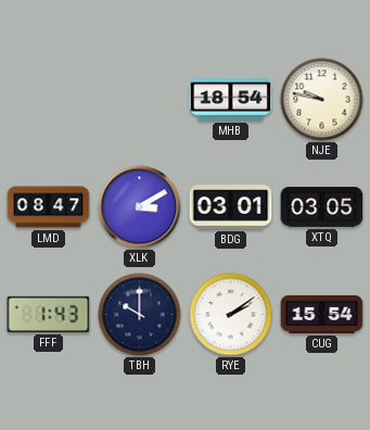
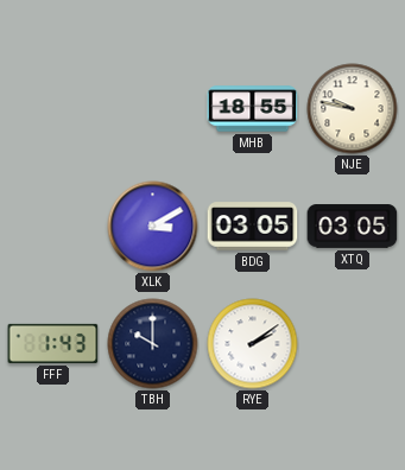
MHB: 18:54 -> 18:55
LMD: 08:47 -> none
BDG: 03:01 -> 03:05
CUG: 15:54 -> none
